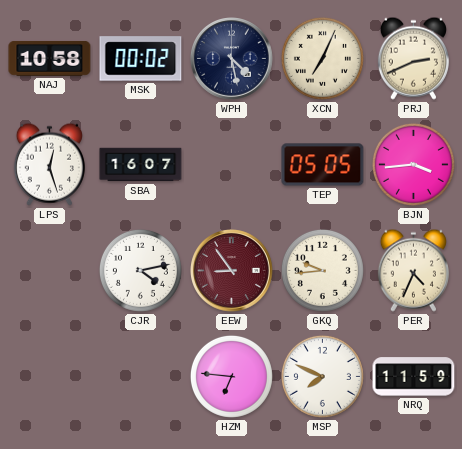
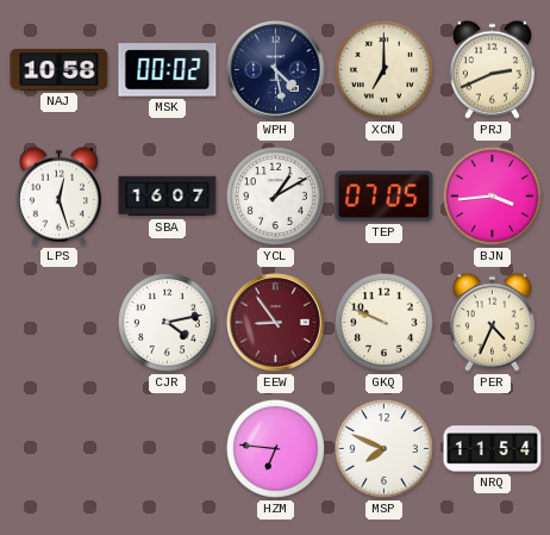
XCN: 7:04 -> 7:00
YCL: none -> 1:10
TEP: 05:05 -> 07:05
GKQ: 9:44 -> 9:49
NRQ: 11:59 -> 11:54
